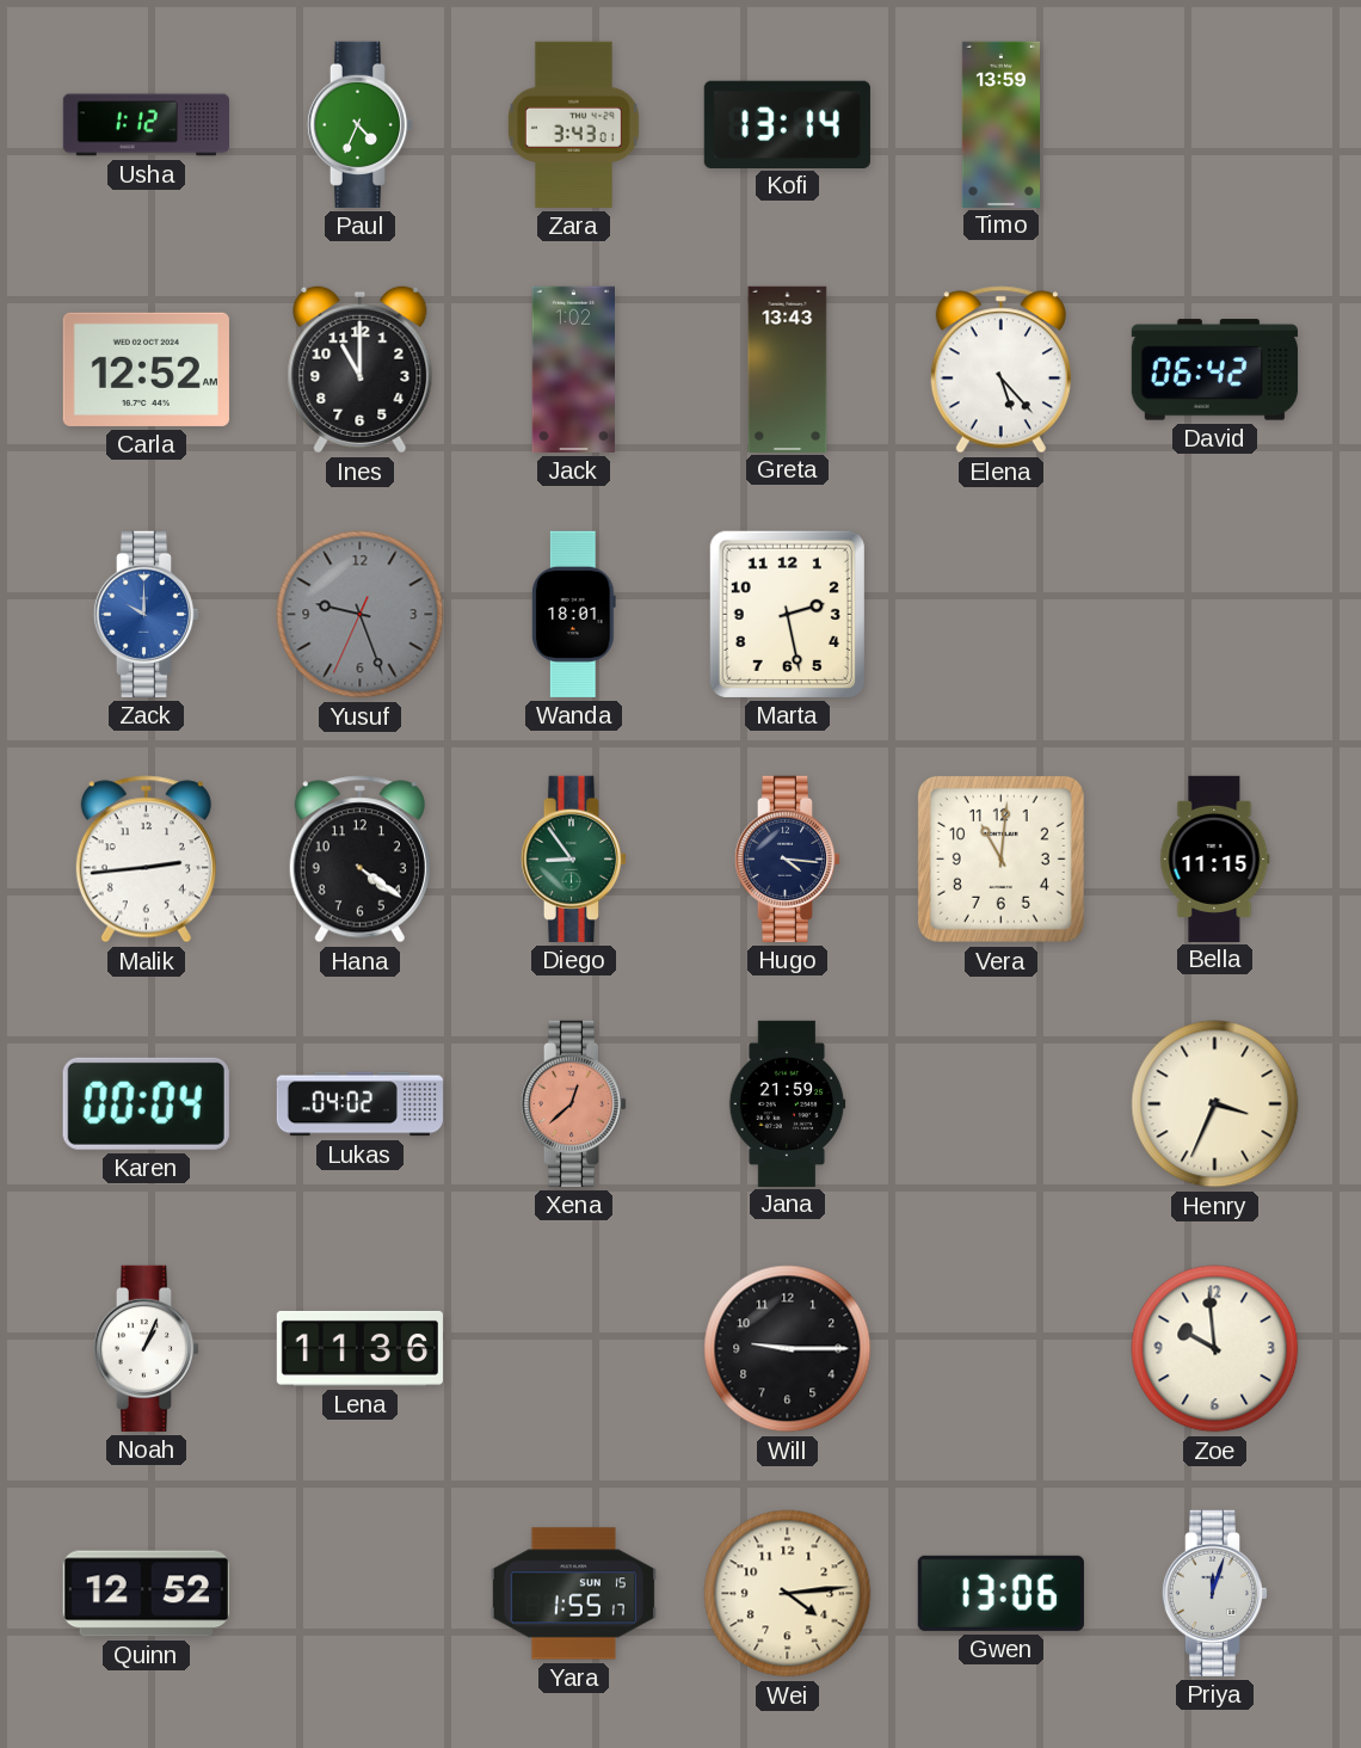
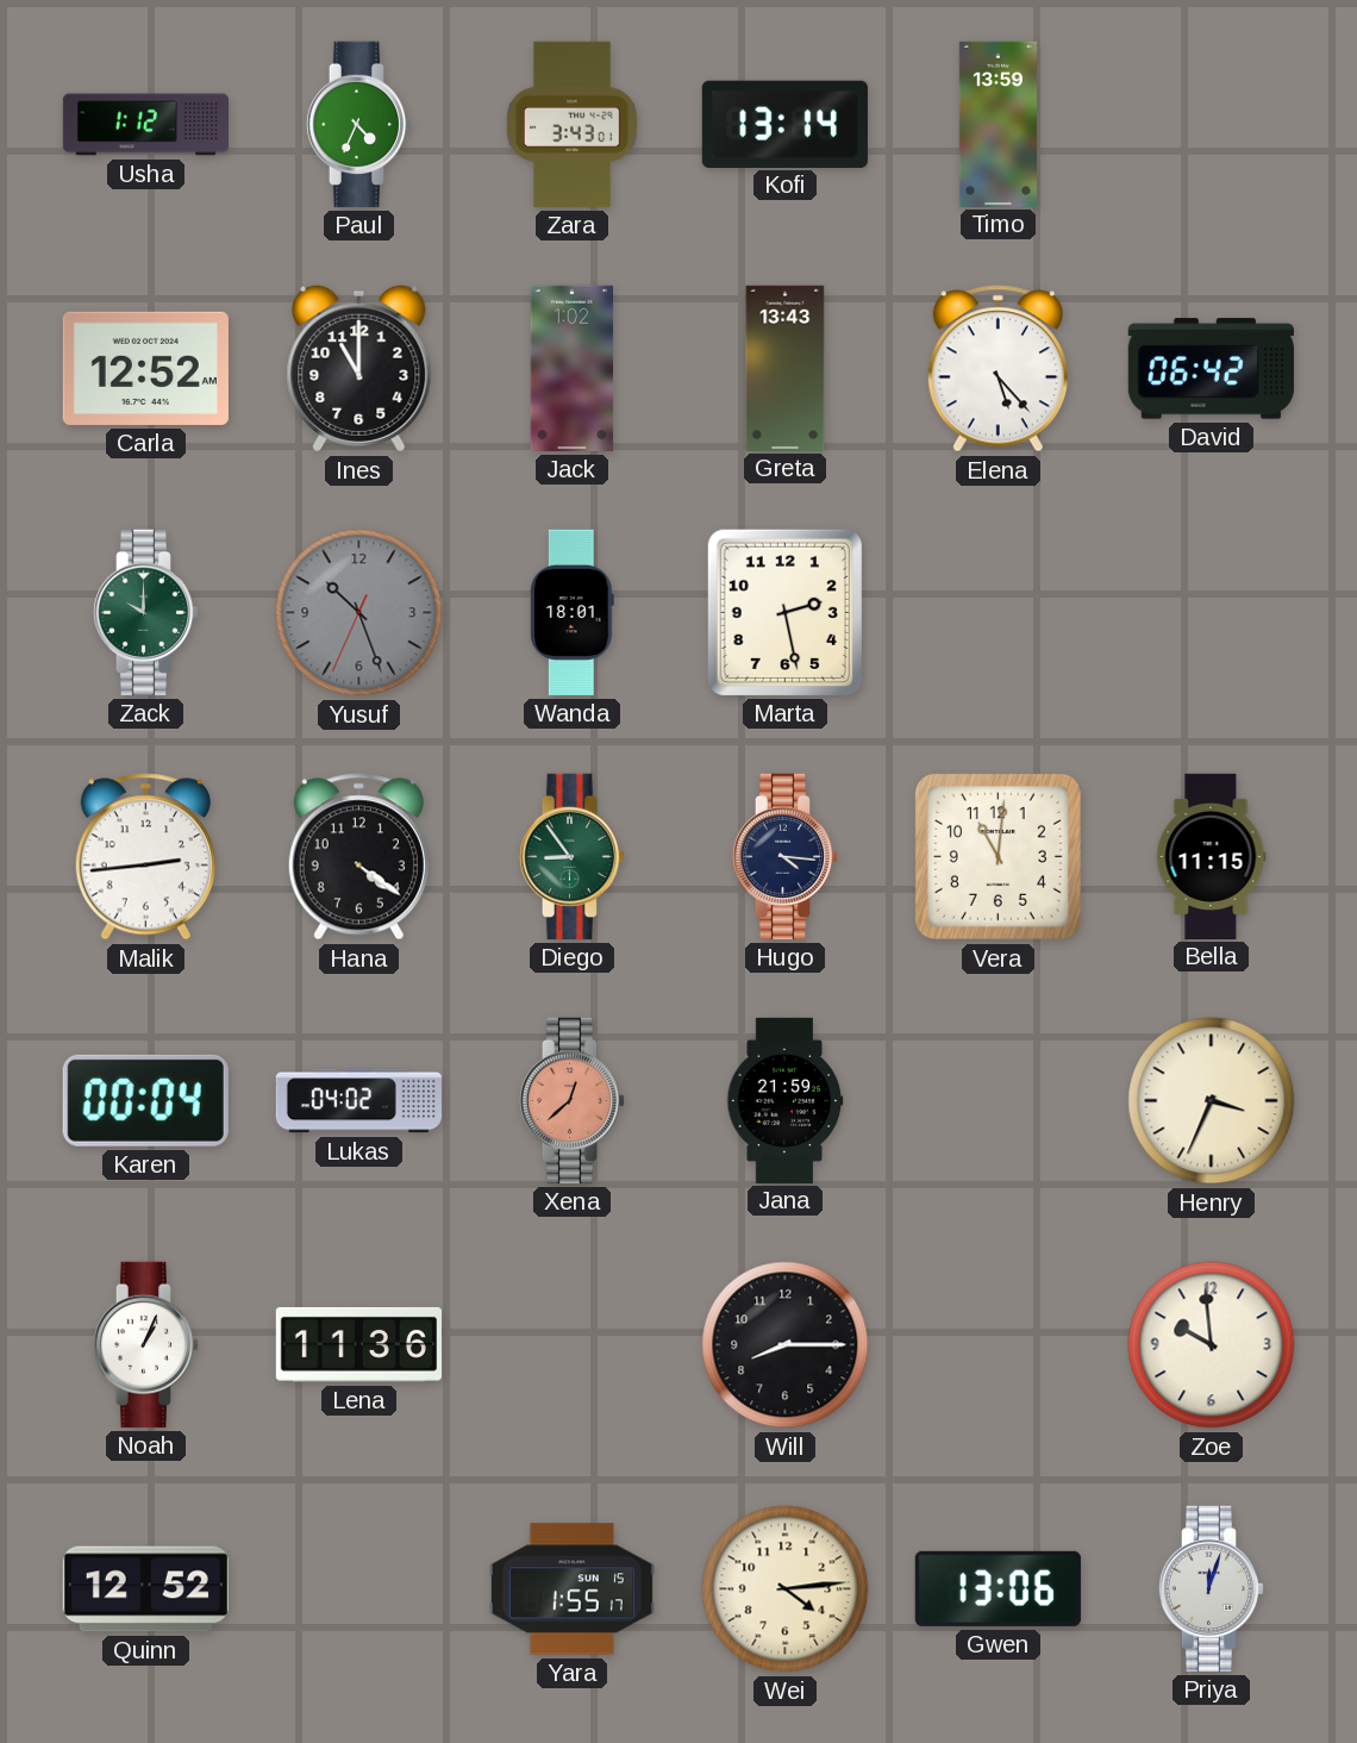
Zack dial: blue -> green
Yusuf: 9:26 -> 10:26
Will: 9:15 -> 8:15
